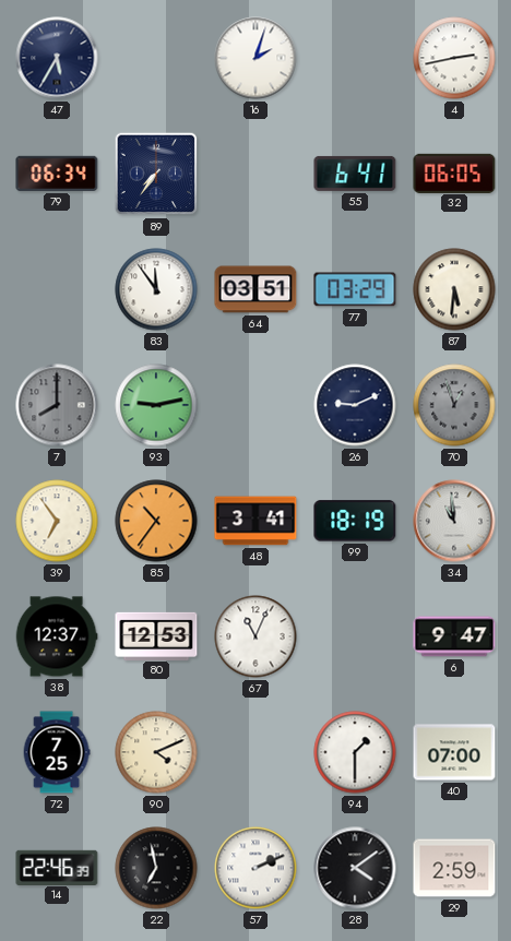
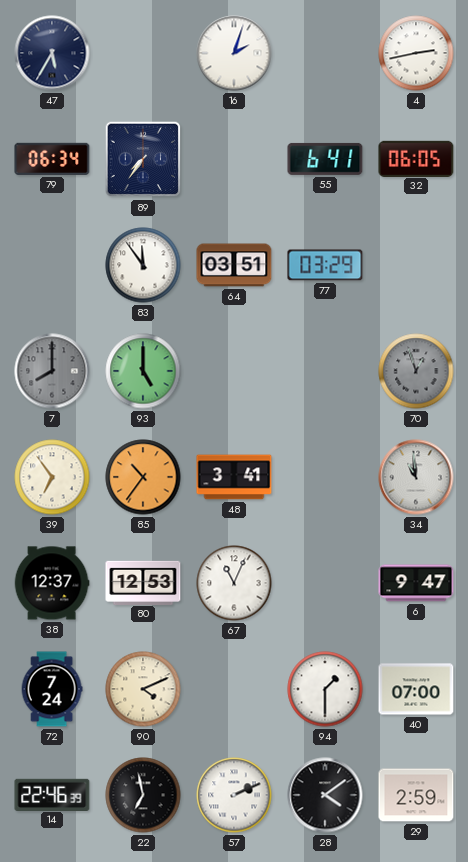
87: 5:31 -> none
93: 9:13 -> 5:00
26: 9:11 -> none
99: 18:19 -> none
72: 7:25 -> 7:24
